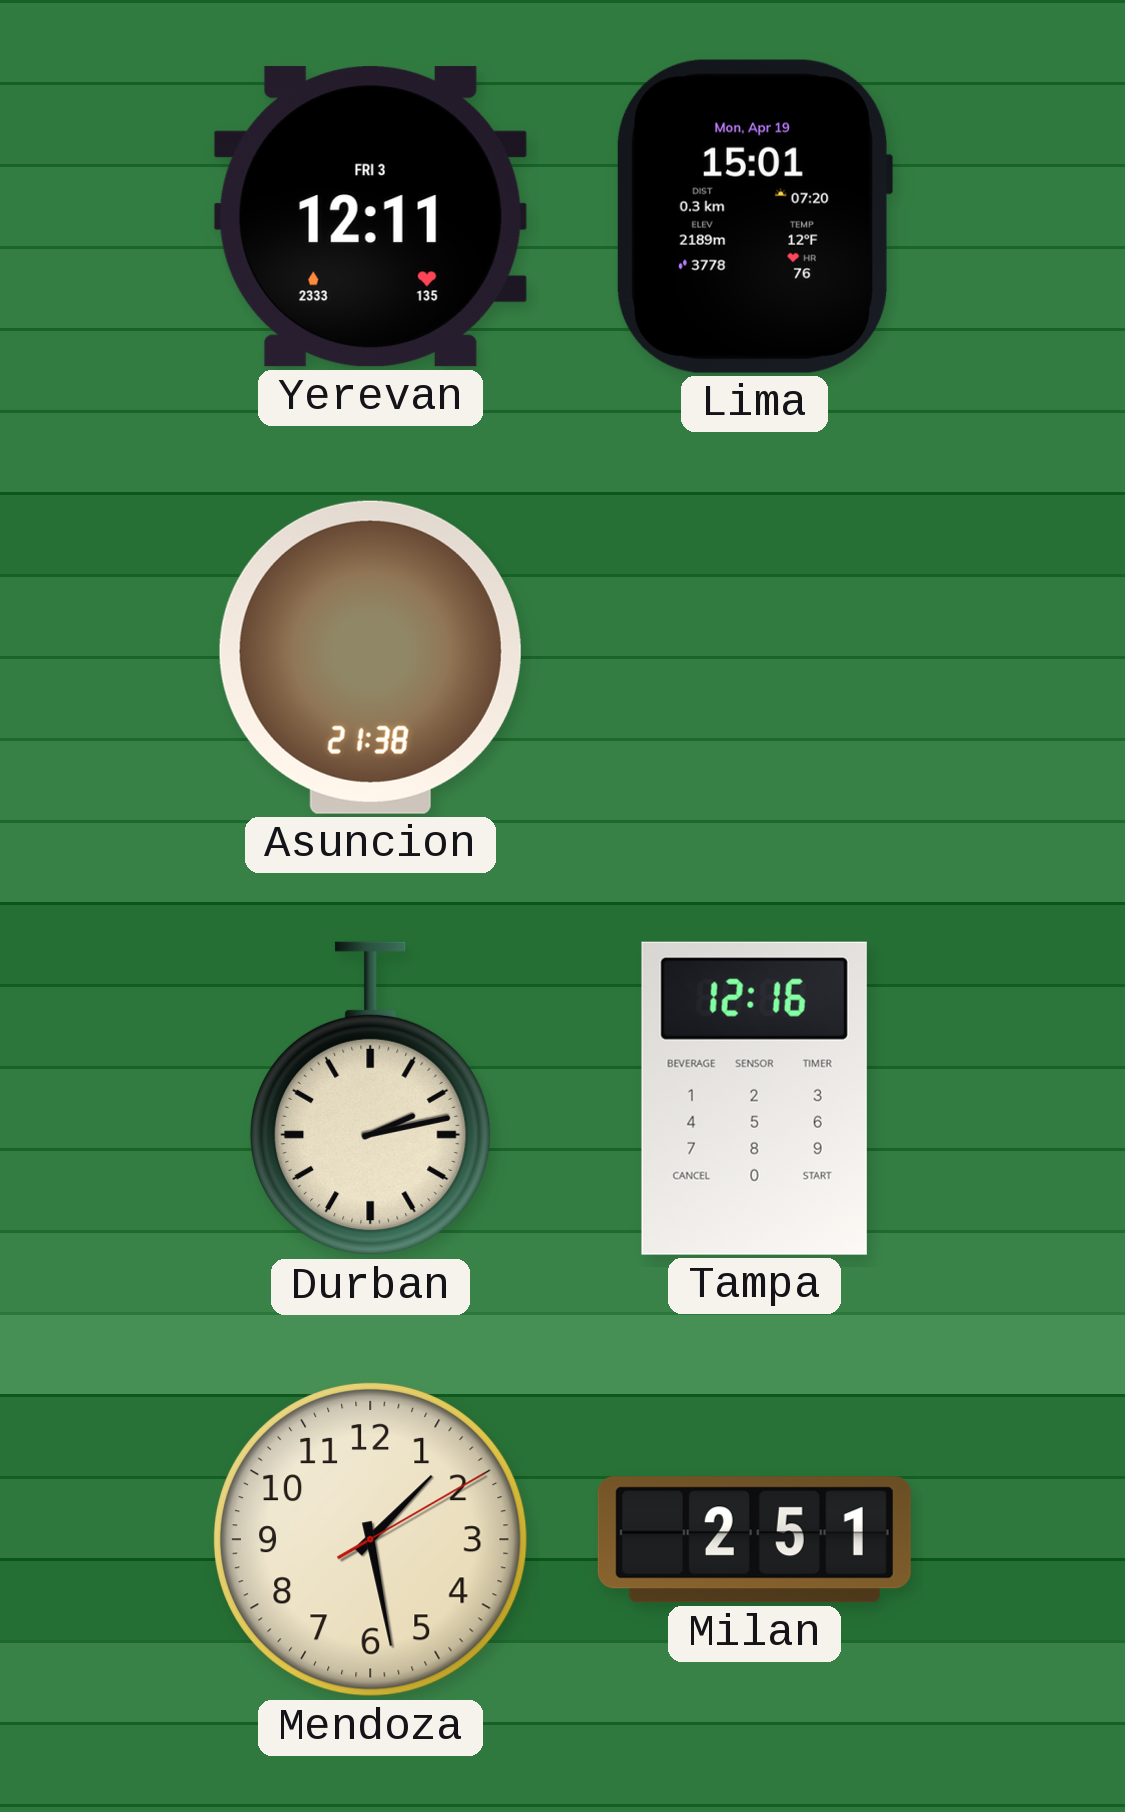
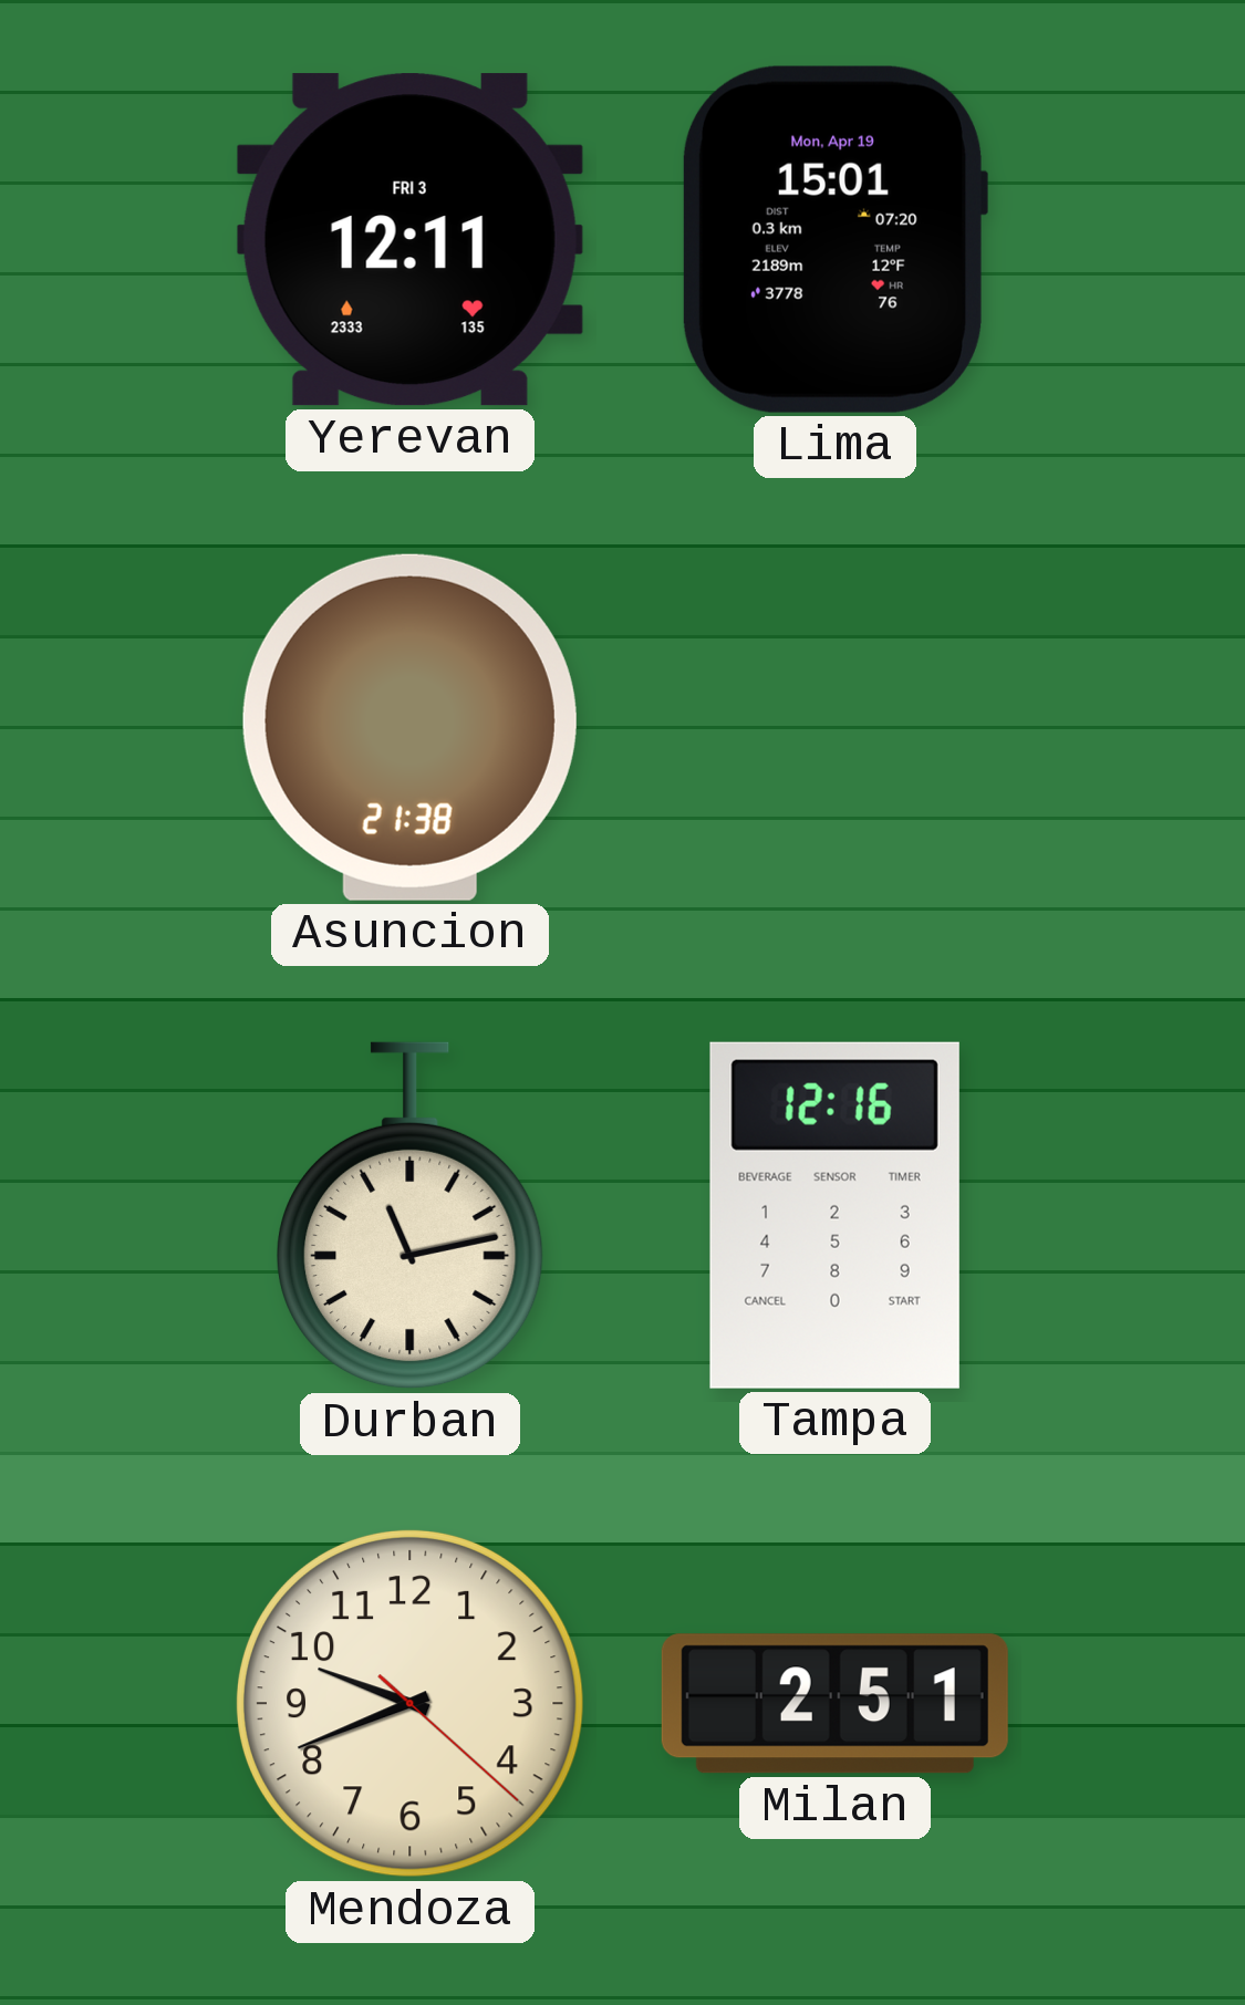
Durban: 2:13 -> 11:13
Mendoza: 1:28 -> 9:41
